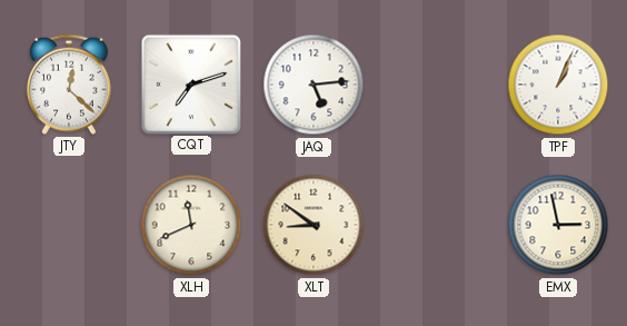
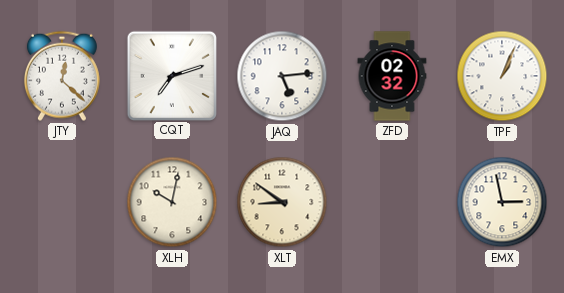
ZFD: none -> 02:32
XLH: 11:41 -> 10:02
